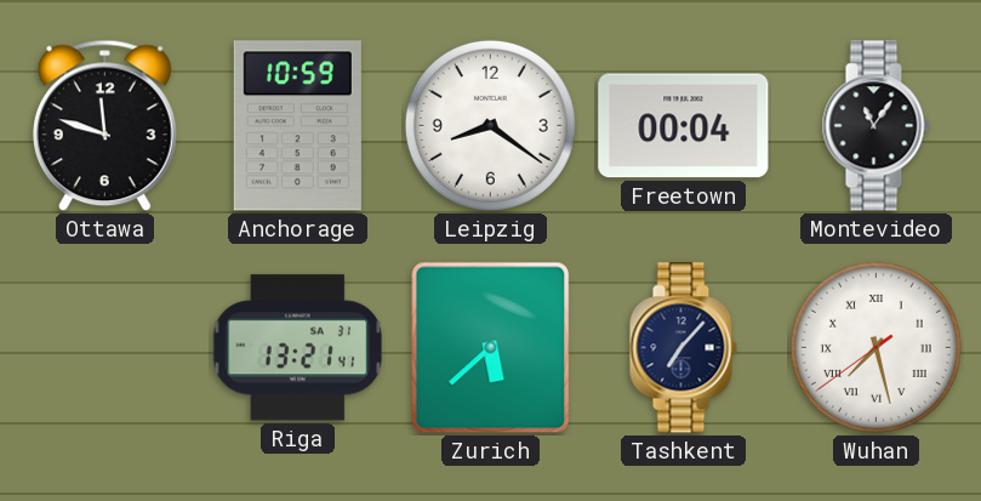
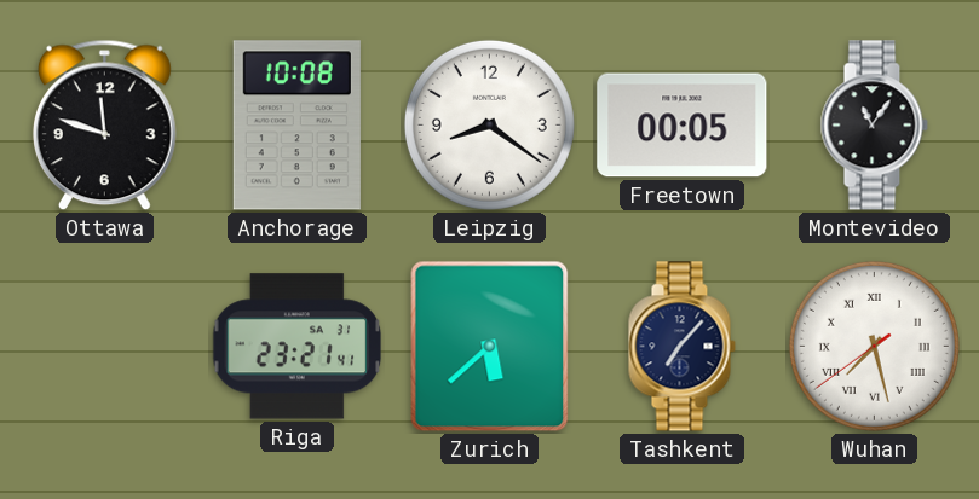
Anchorage: 10:59 -> 10:08
Freetown: 00:04 -> 00:05
Riga: 13:21 -> 23:21
